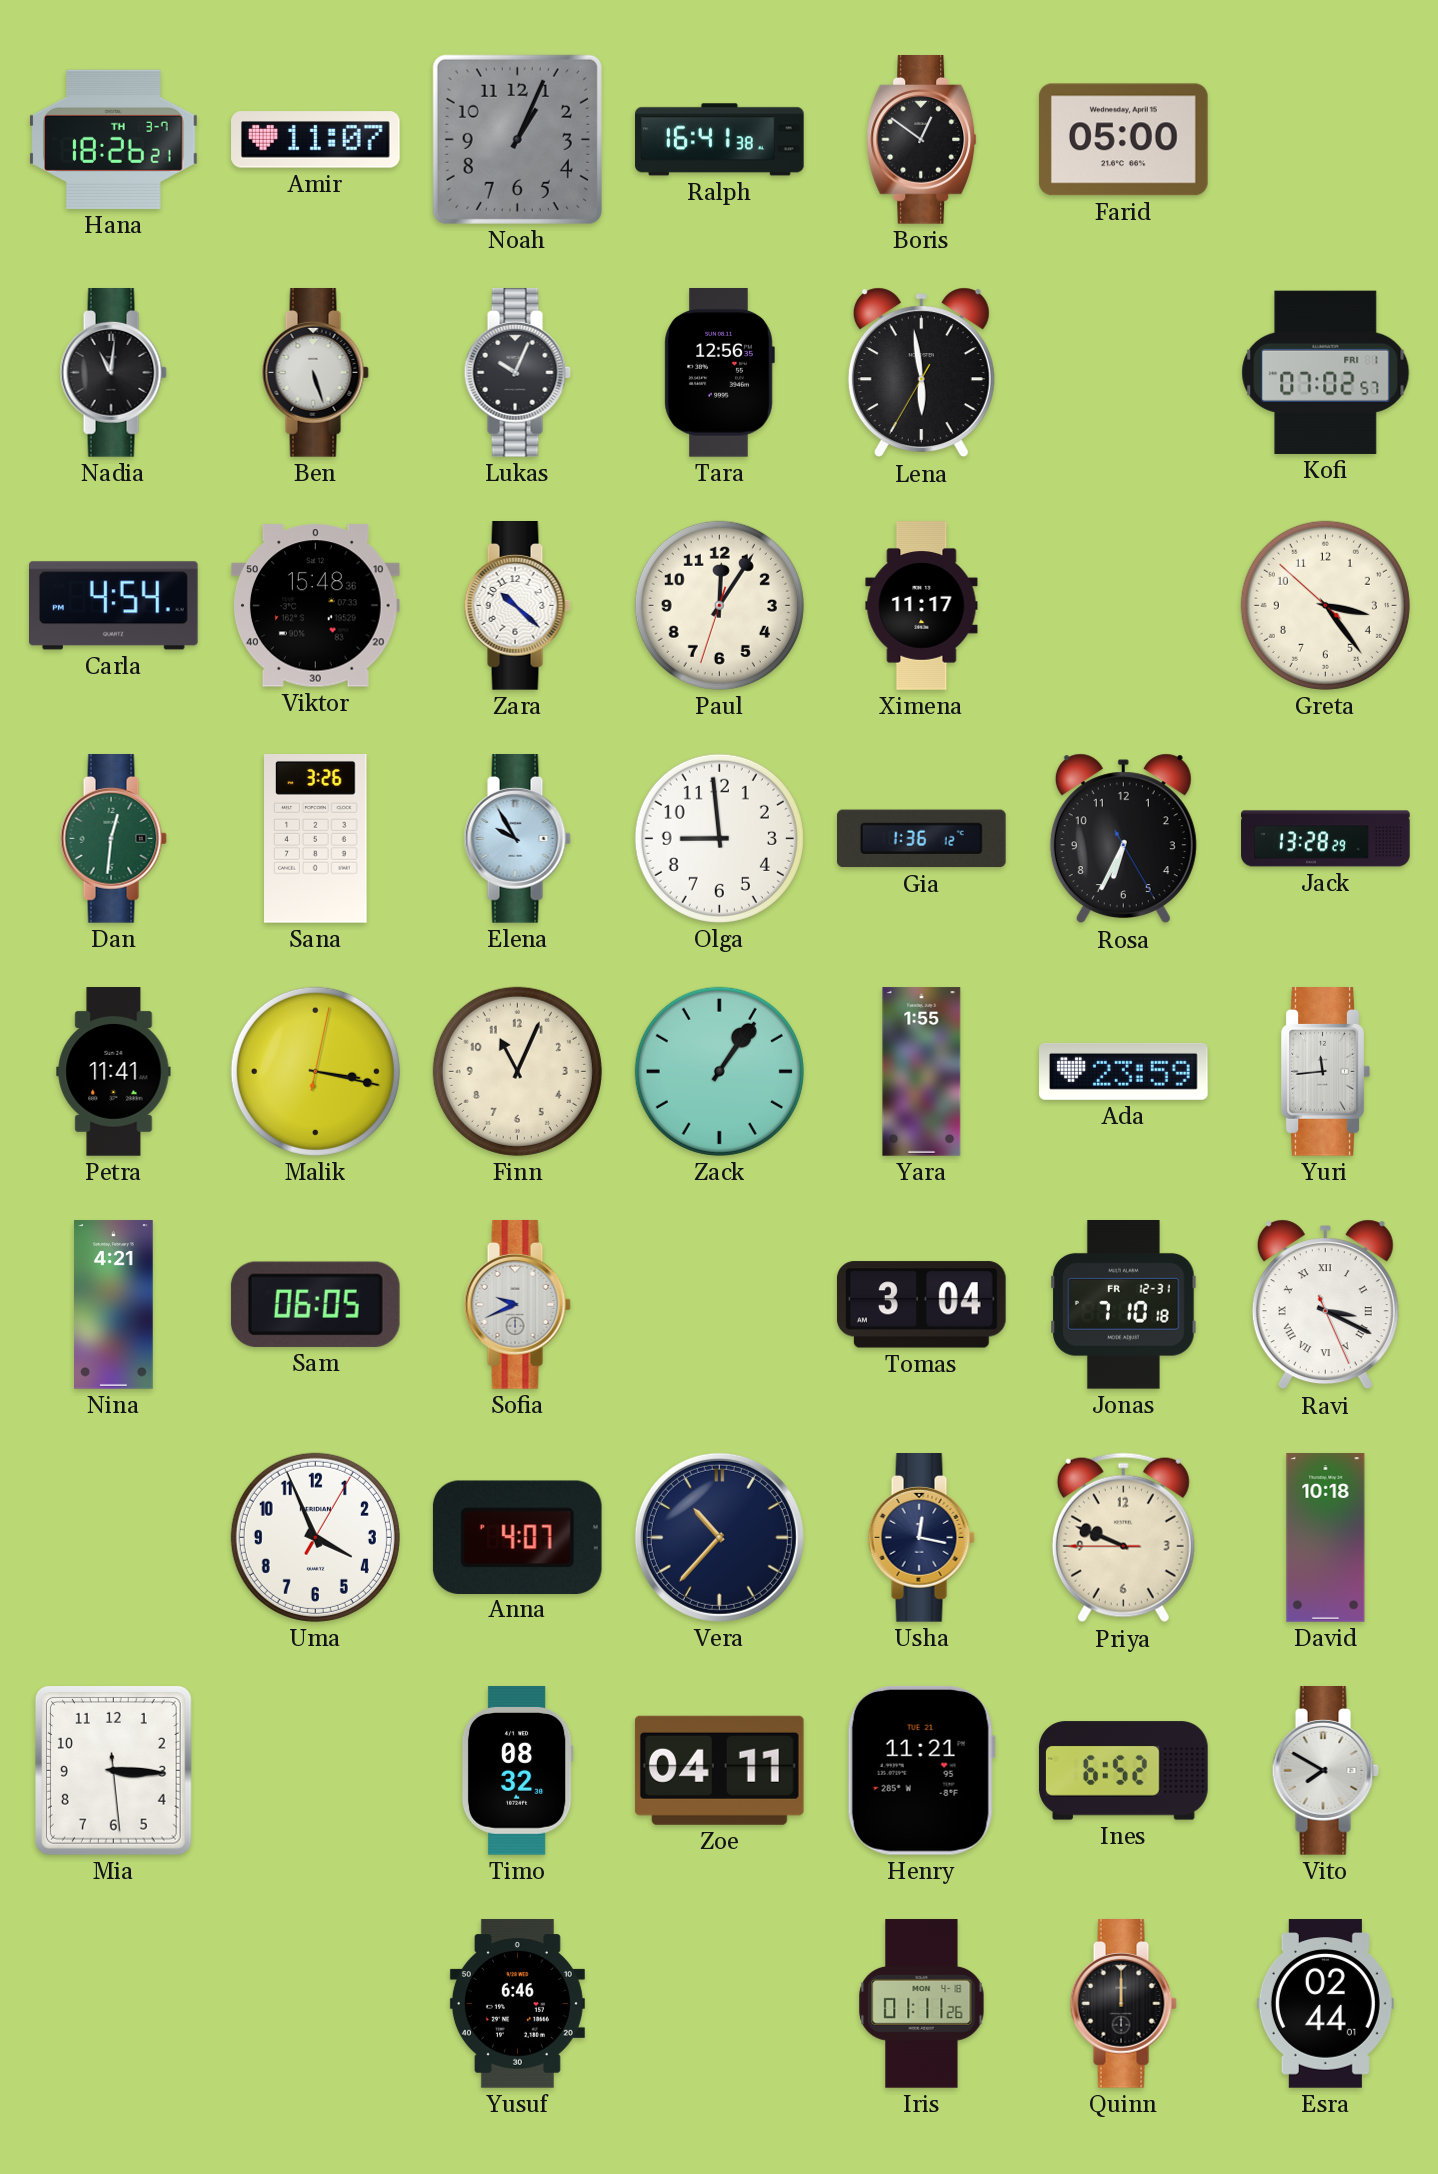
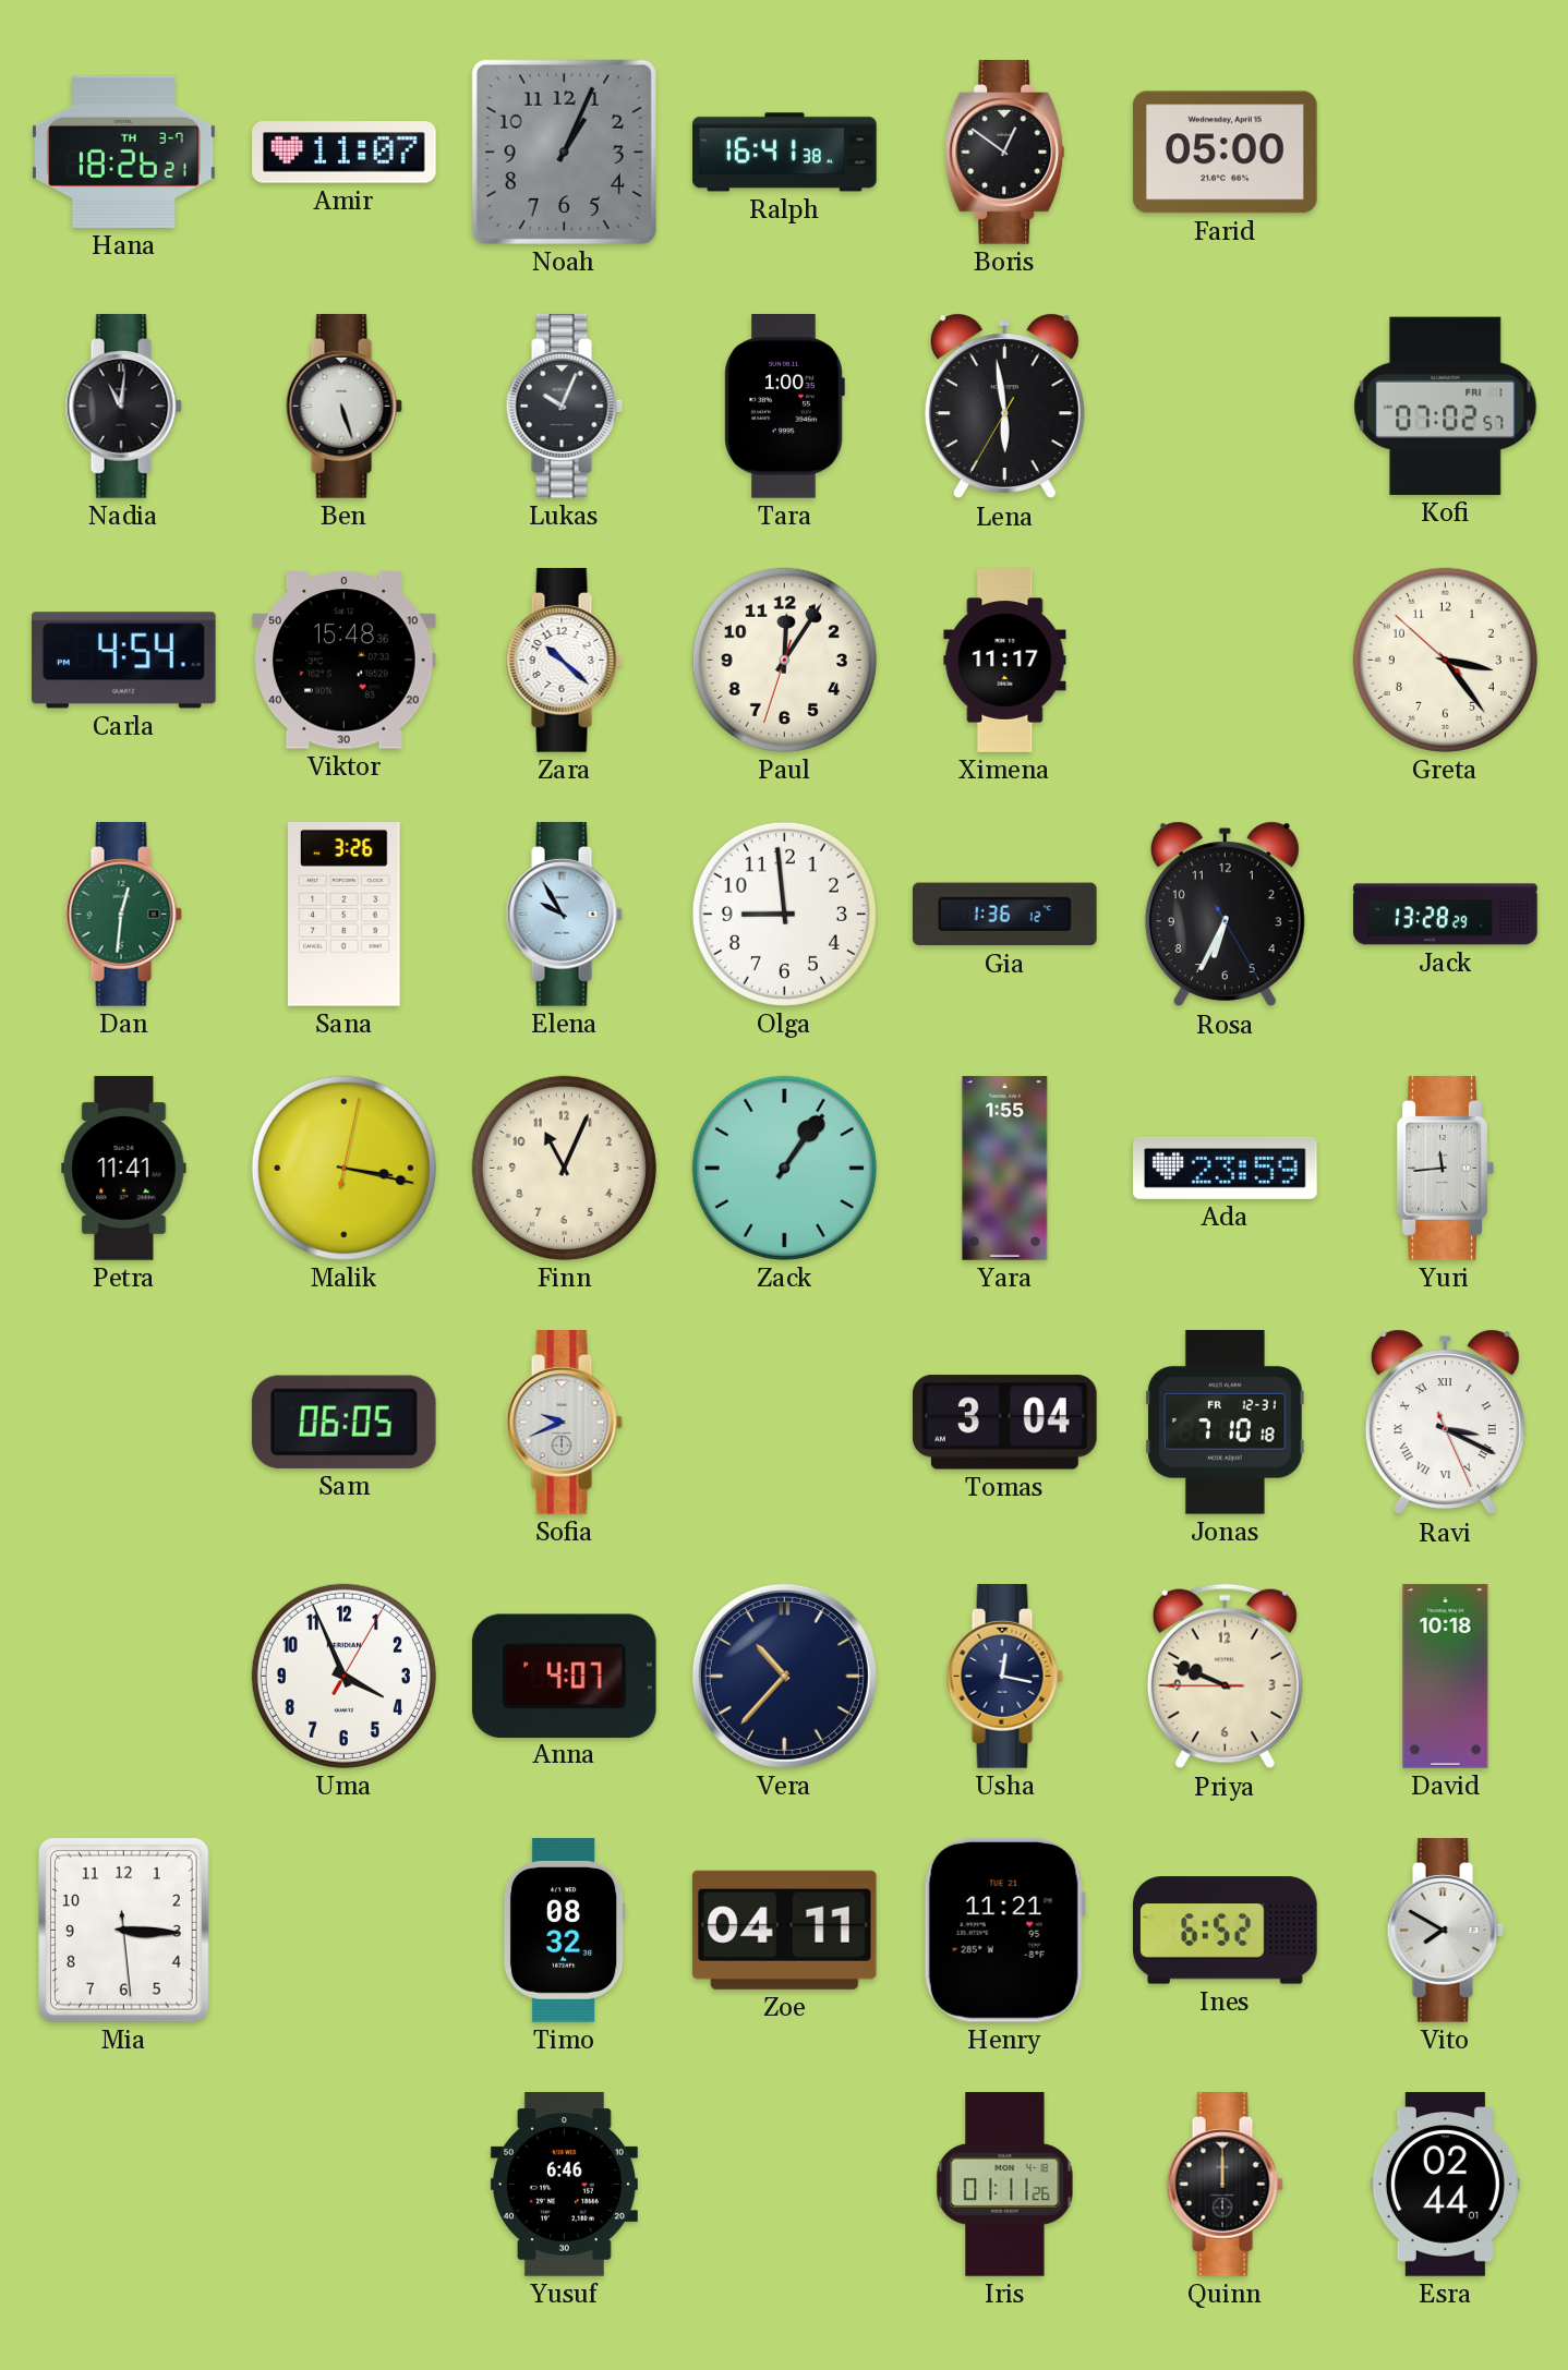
Tara: 12:56 -> 1:00
Nina: 4:21 -> none
